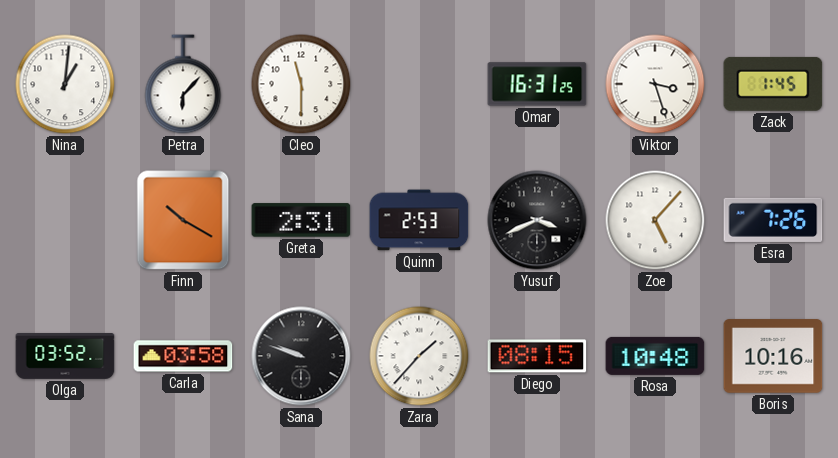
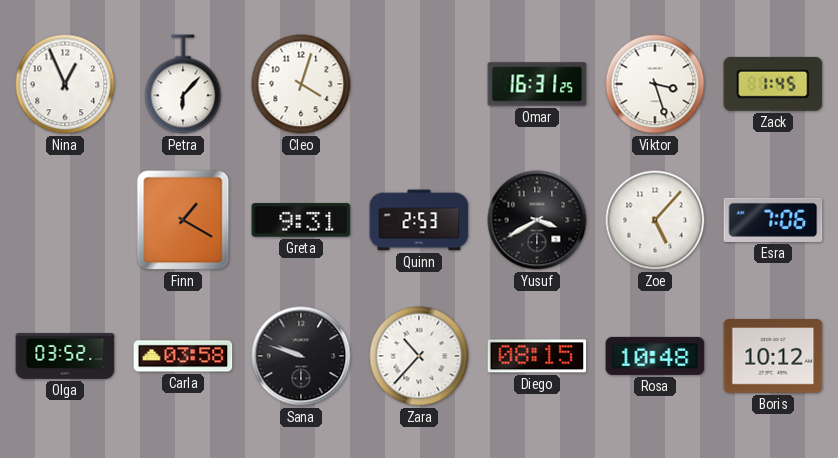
Nina: 1:01 -> 12:56
Cleo: 11:30 -> 4:03
Finn: 10:20 -> 1:20
Greta: 2:31 -> 9:31
Yusuf: 3:41 -> 3:40
Esra: 7:26 -> 7:06
Zara: 1:37 -> 10:37
Boris: 10:16 -> 10:12
